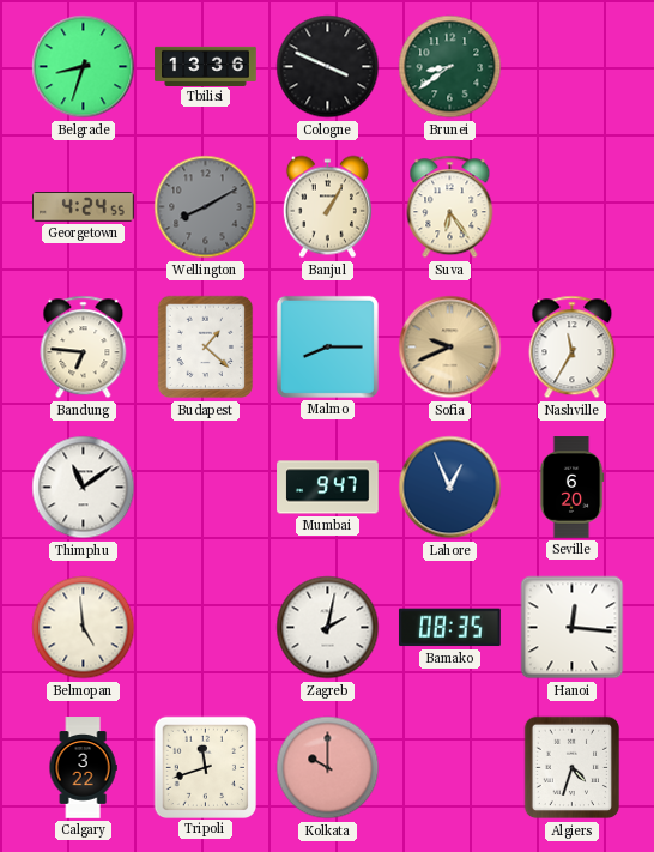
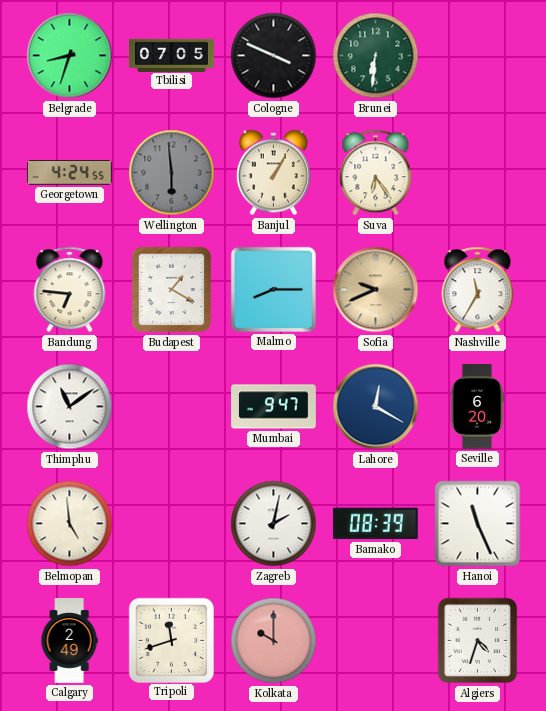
Tbilisi: 13:36 -> 07:05
Brunei: 8:39 -> 6:31
Wellington: 8:10 -> 5:59
Budapest: 1:22 -> 1:20
Lahore: 12:56 -> 12:20
Bamako: 08:35 -> 08:39
Hanoi: 12:16 -> 11:26
Calgary: 3:22 -> 2:49
